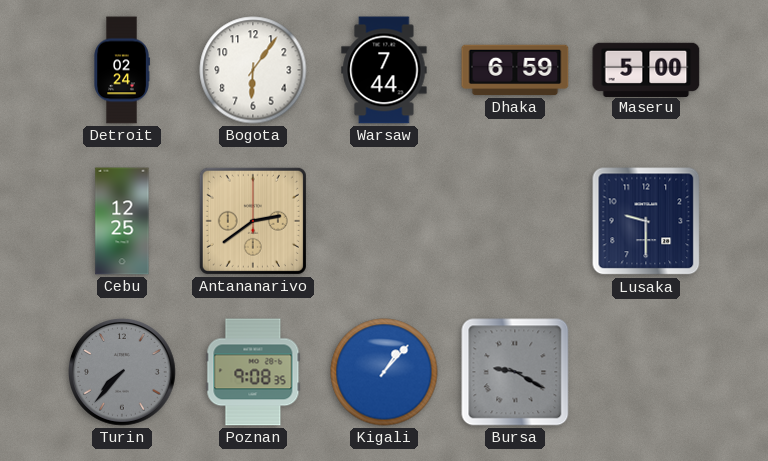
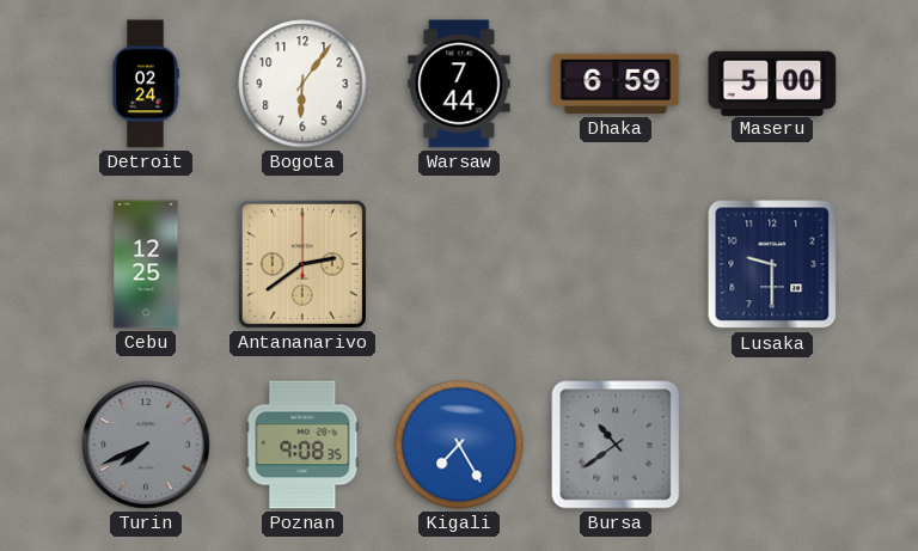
Turin: 7:37 -> 7:41
Kigali: 1:07 -> 7:25
Bursa: 9:20 -> 10:39
